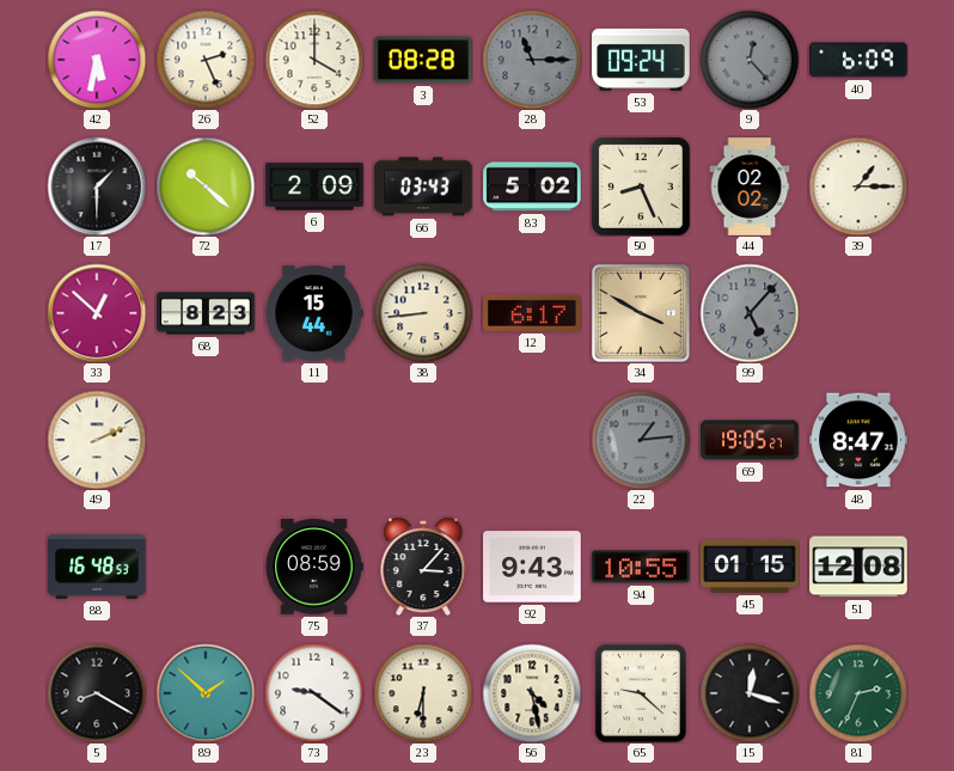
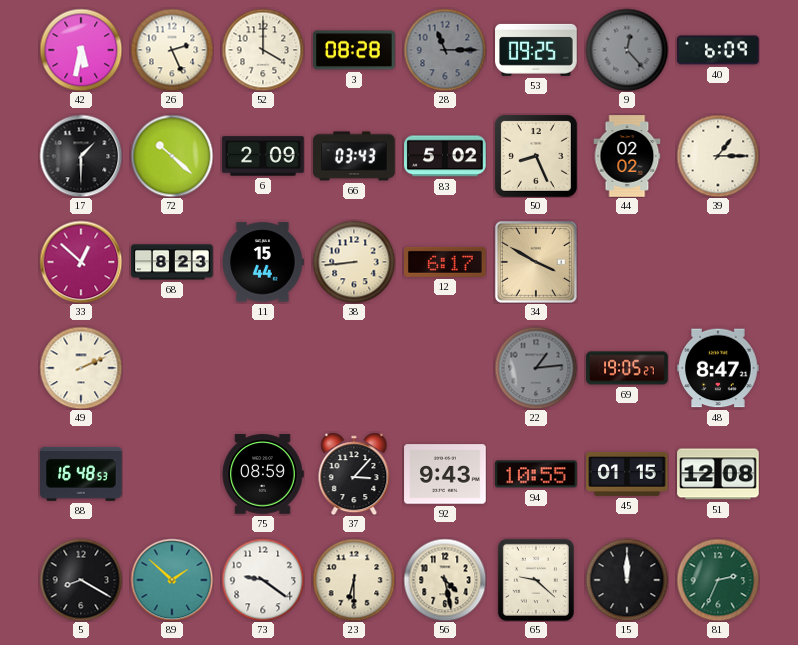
53: 09:24 -> 09:25
99: 5:07 -> none
15: 12:18 -> 12:00
